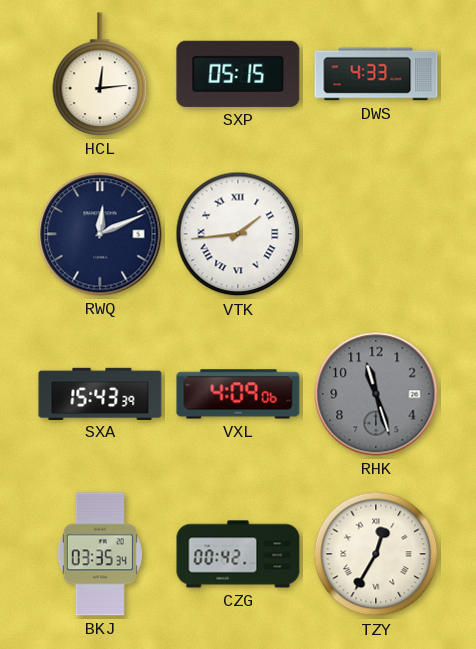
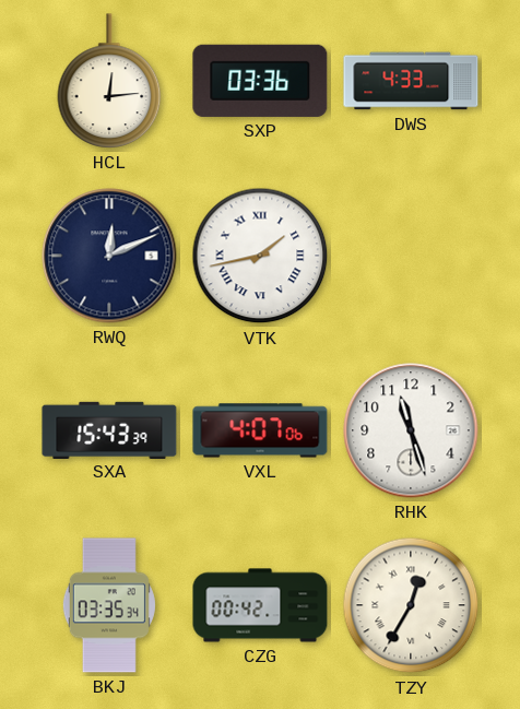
SXP: 05:15 -> 03:36
VTK: 1:44 -> 1:43
VXL: 4:09 -> 4:07
RHK dial: grey -> white
